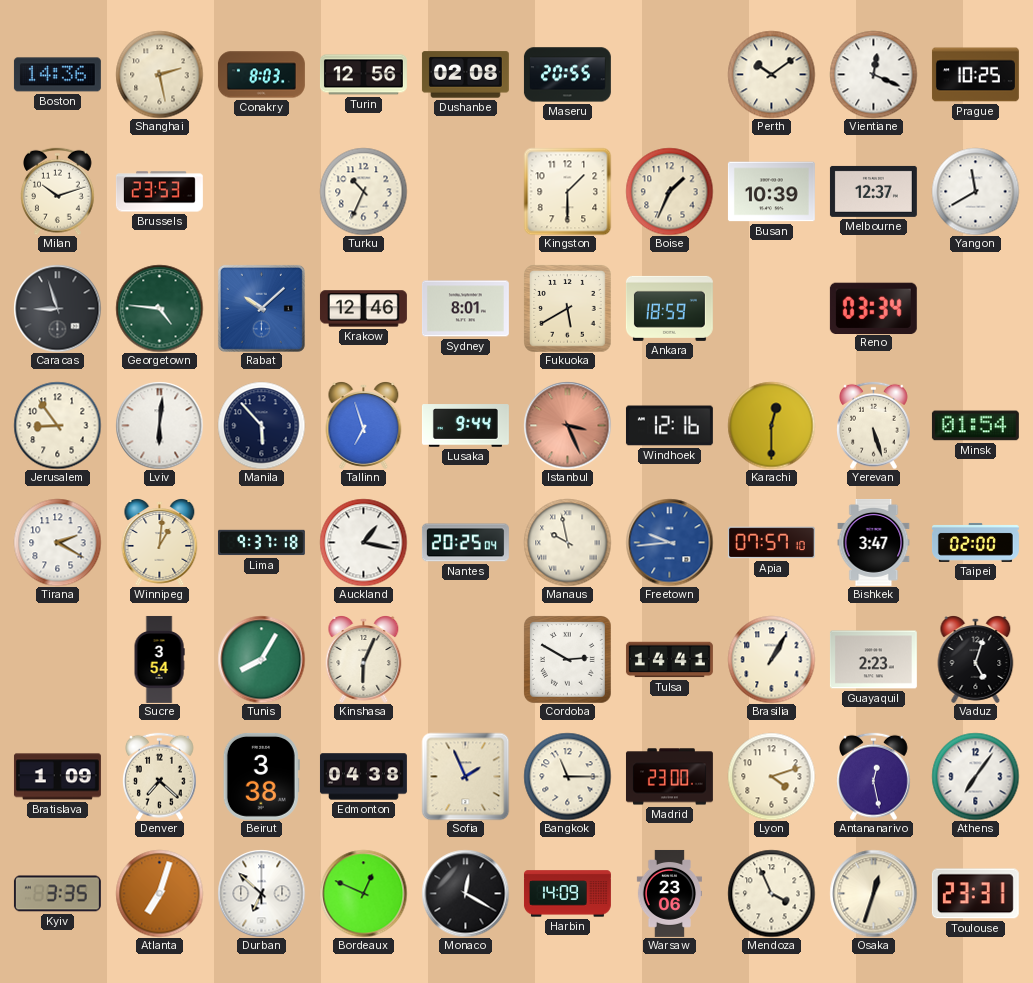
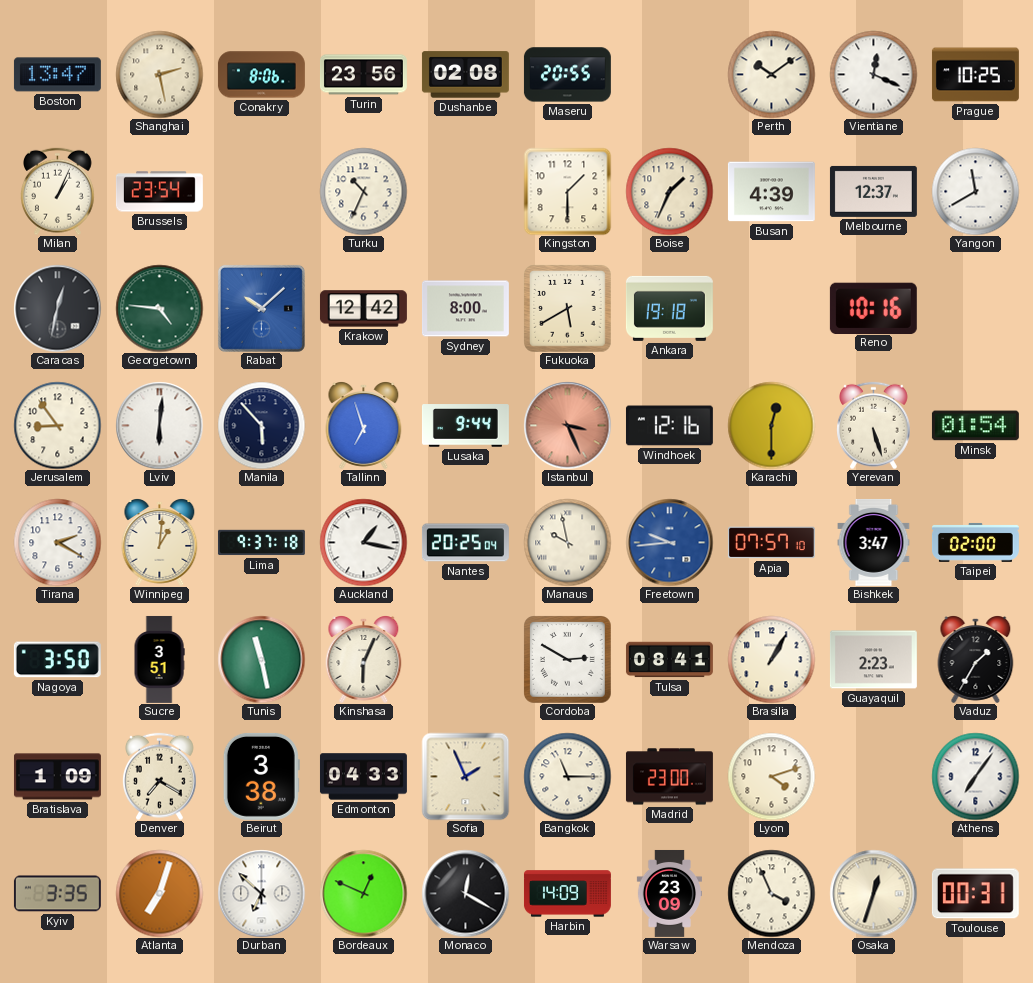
Boston: 14:36 -> 13:47
Conakry: 8:03 -> 8:06
Turin: 12:56 -> 23:56
Milan: 10:12 -> 1:04
Brussels: 23:53 -> 23:54
Busan: 10:39 -> 4:39
Caracas: 8:57 -> 12:32
Krakow: 12:46 -> 12:42
Sydney: 8:01 -> 8:00
Ankara: 18:59 -> 19:18
Reno: 03:34 -> 10:16
Nagoya: none -> 3:50
Sucre: 3:54 -> 3:51
Tunis: 8:05 -> 11:28
Tulsa: 14:41 -> 08:41
Vaduz: 5:03 -> 1:35
Denver: 7:22 -> 7:20
Edmonton: 04:38 -> 04:33
Antananarivo: 12:28 -> none
Warsaw: 23:06 -> 23:09
Toulouse: 23:31 -> 00:31
